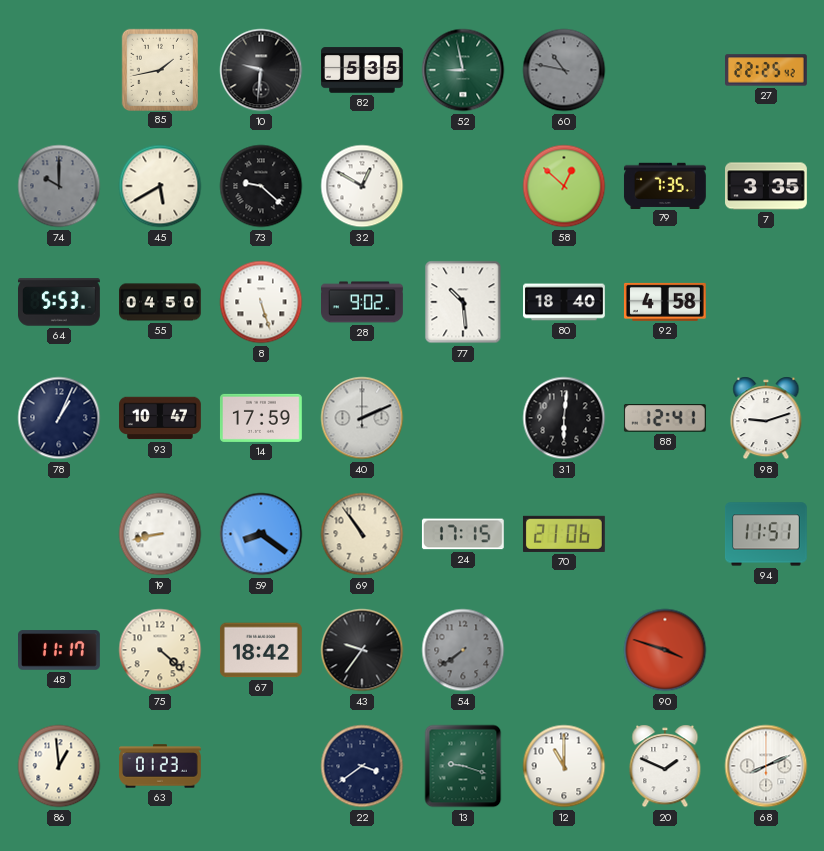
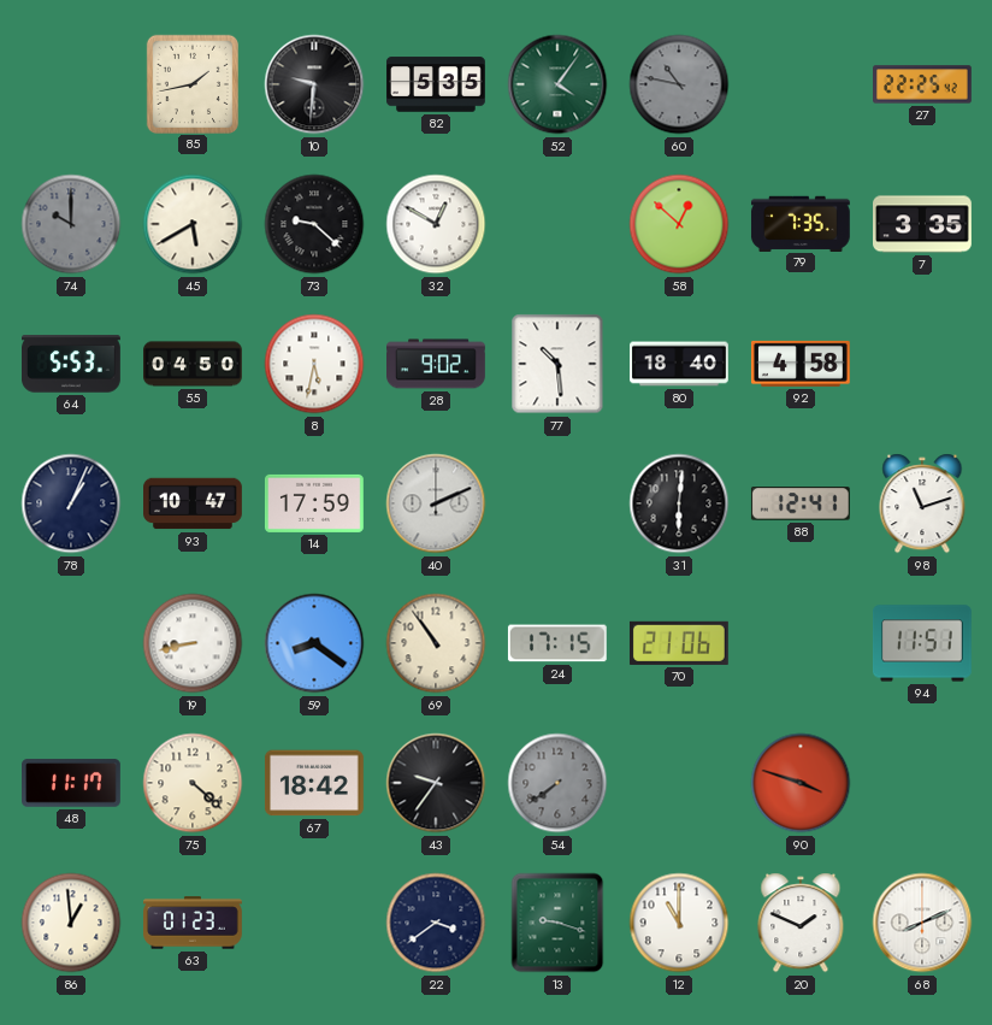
52: 8:58 -> 4:06
8: 5:27 -> 5:32
98: 9:12 -> 11:12
